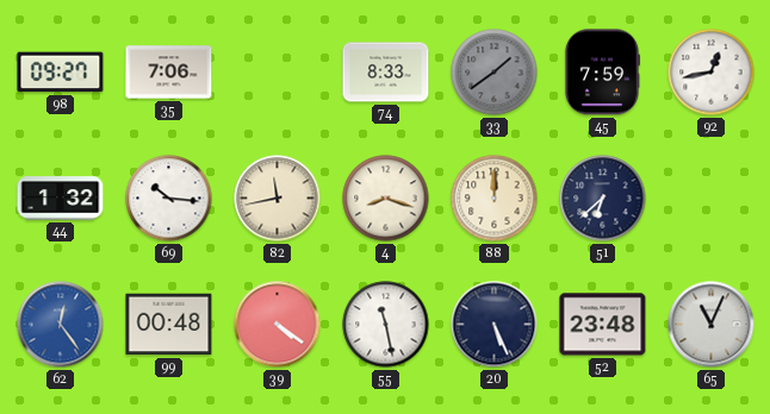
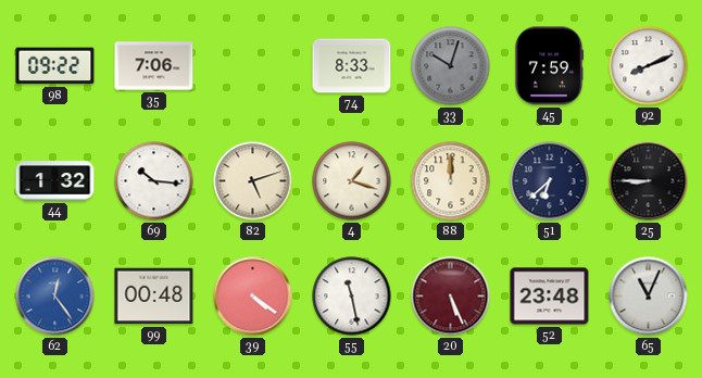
98: 09:27 -> 09:22
33: 1:39 -> 10:03
92: 12:43 -> 8:11
82: 11:43 -> 5:12
4: 8:18 -> 1:18
25: none -> 8:45
20 dial: navy -> burgundy
